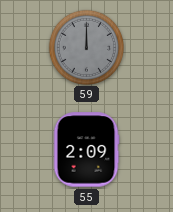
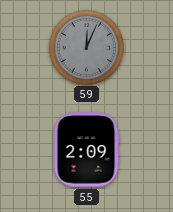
59: 12:00 -> 12:04
